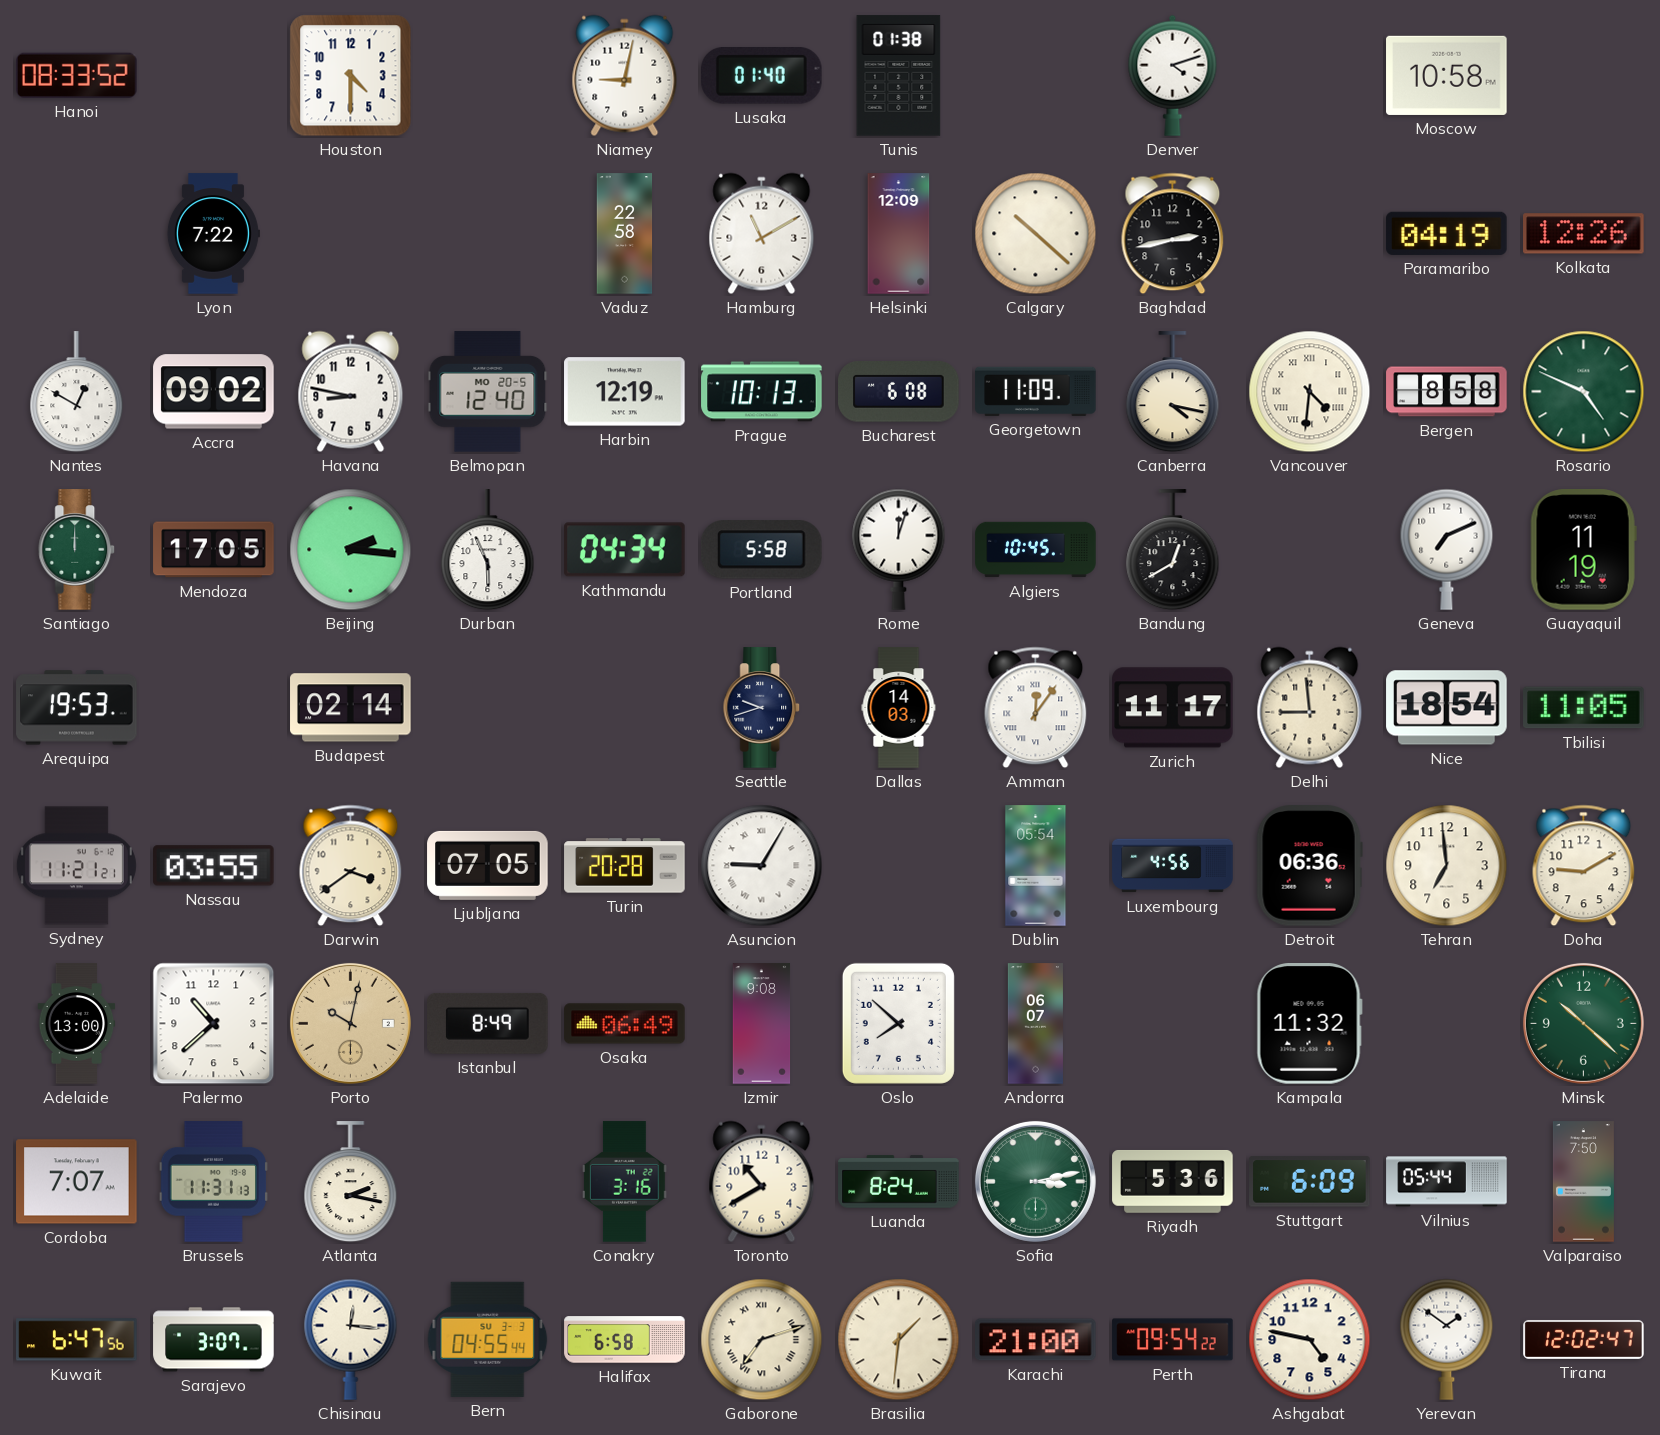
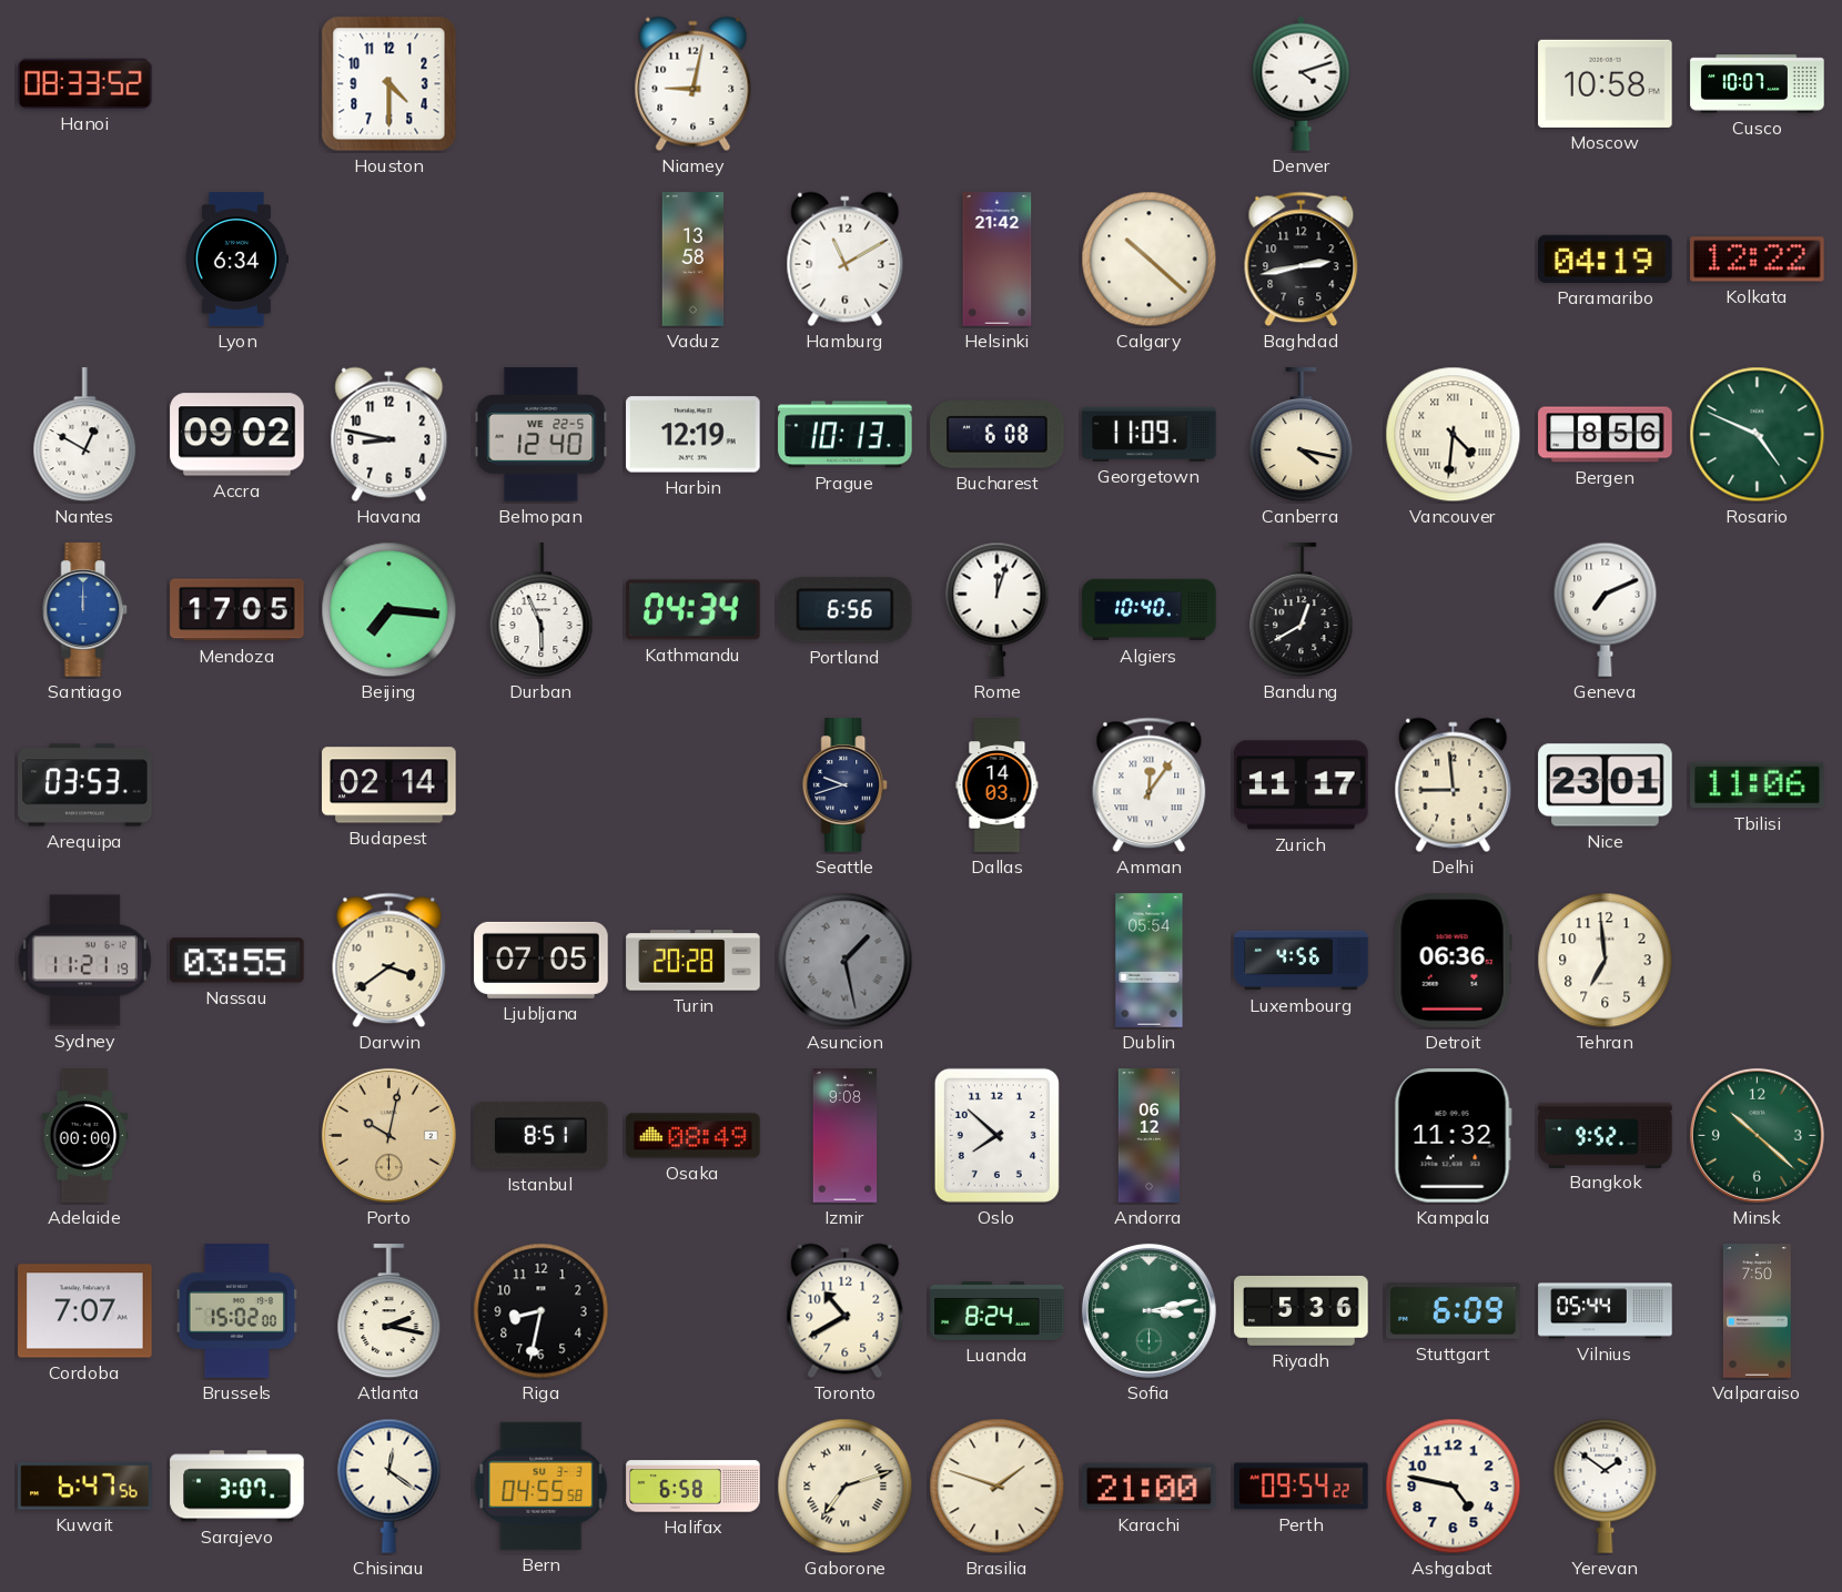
Lusaka: 01:40 -> none
Tunis: 01:38 -> none
Cusco: none -> 10:07
Lyon: 7:22 -> 6:34
Vaduz: 22:58 -> 13:58
Helsinki: 12:09 -> 21:42
Kolkata: 12:26 -> 12:22
Belmopan date: MO 20-5 -> WE 22-5
Bergen: 8:58 -> 8:56
Santiago dial: green -> blue
Beijing: 2:16 -> 7:16
Portland: 5:58 -> 6:56
Algiers: 10:45 -> 10:40
Guayaquil: 11:19 -> none
Arequipa: 19:53 -> 03:53
Nice: 18:54 -> 23:01
Tbilisi: 11:05 -> 11:06
Sydney: 11:21:21 -> 11:21:19
Asuncion: 9:05 -> 1:28
Asuncion dial: white -> grey
Doha: 9:10 -> none
Adelaide: 13:00 -> 00:00
Palermo: 10:38 -> none
Istanbul: 8:49 -> 8:51
Osaka: 06:49 -> 08:49
Andorra: 06:07 -> 06:12
Bangkok: none -> 9:52
Brussels: 11:31 -> 15:02
Riga: none -> 8:32
Conakry: 3:16 -> none
Chisinau: 12:16 -> 12:21
Bern: 04:55:44 -> 04:55:58
Brasilia: 1:31 -> 1:48
Tirana: 12:02 -> none
